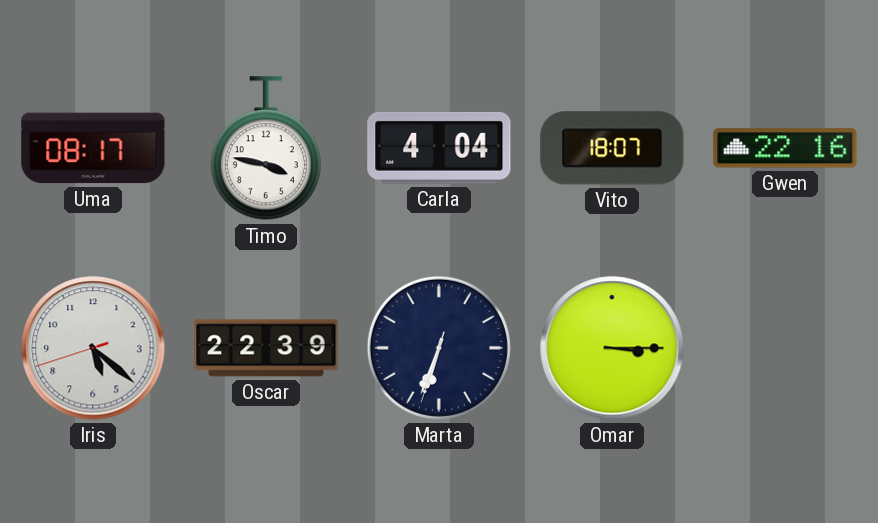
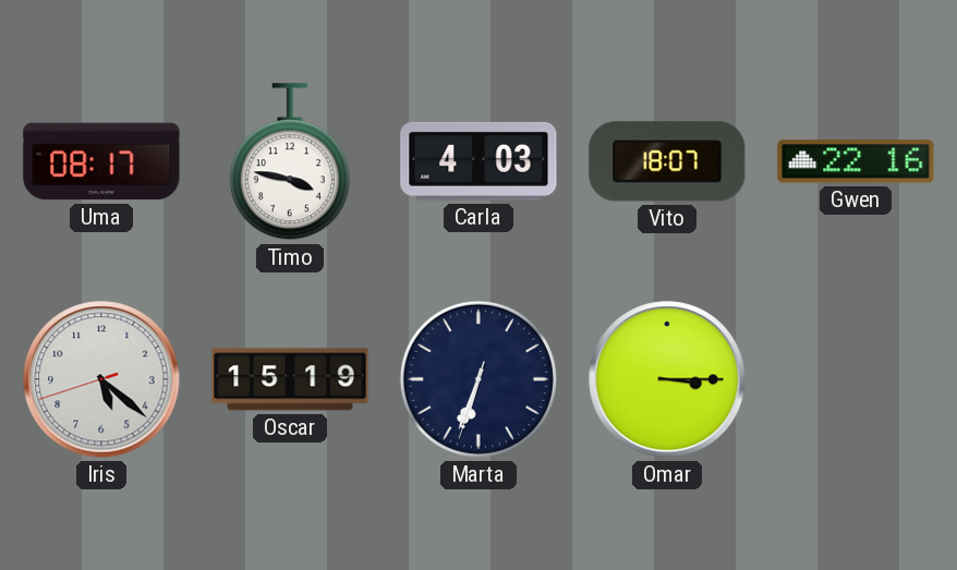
Carla: 4:04 -> 4:03
Oscar: 22:39 -> 15:19
